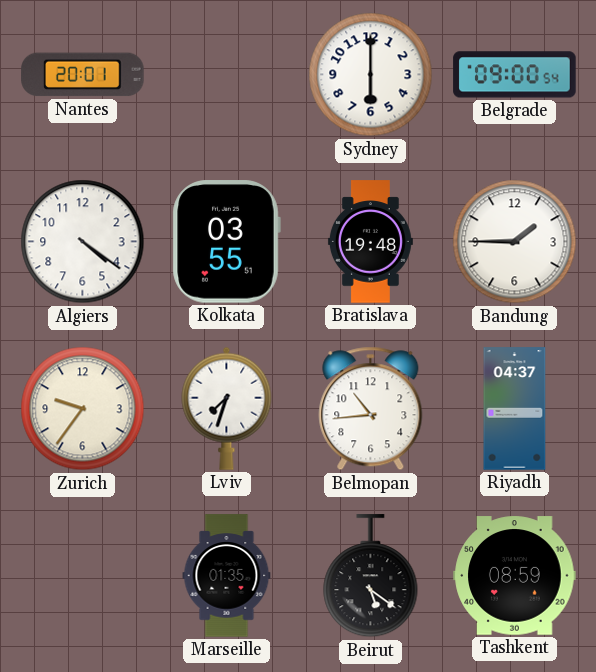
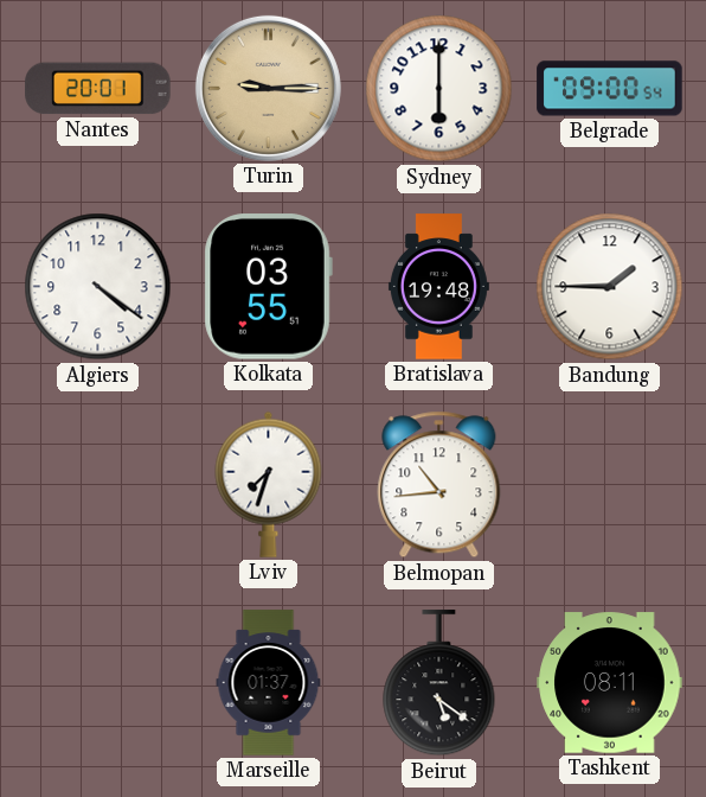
Turin: none -> 9:15
Zurich: 9:36 -> none
Riyadh: 04:37 -> none
Marseille: 01:35 -> 01:37
Tashkent: 08:59 -> 08:11
